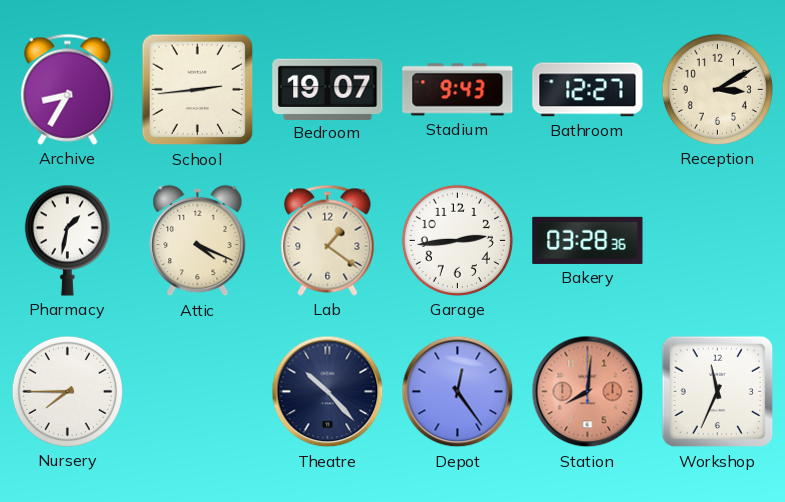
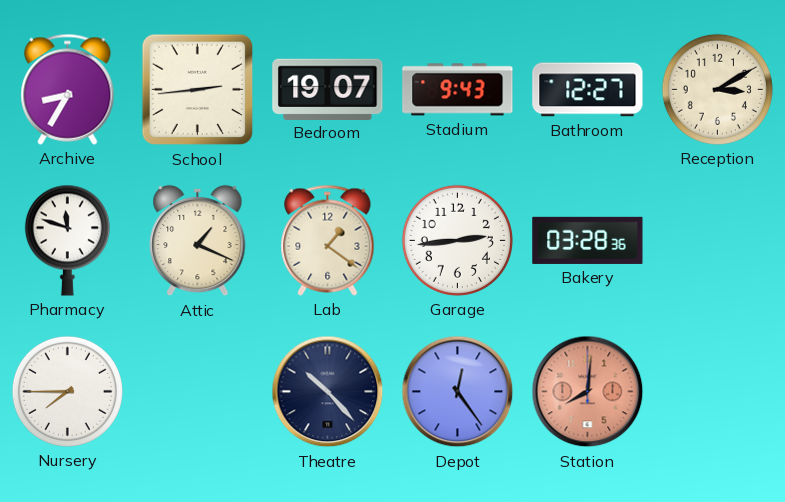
Pharmacy: 1:32 -> 11:48
Attic: 4:19 -> 1:19
Workshop: 11:34 -> none
